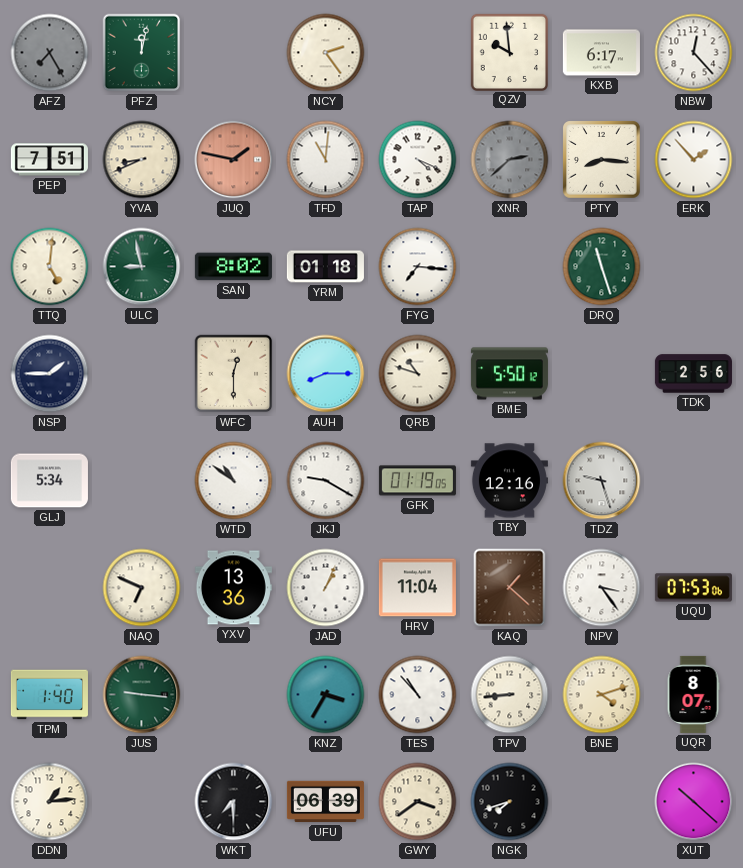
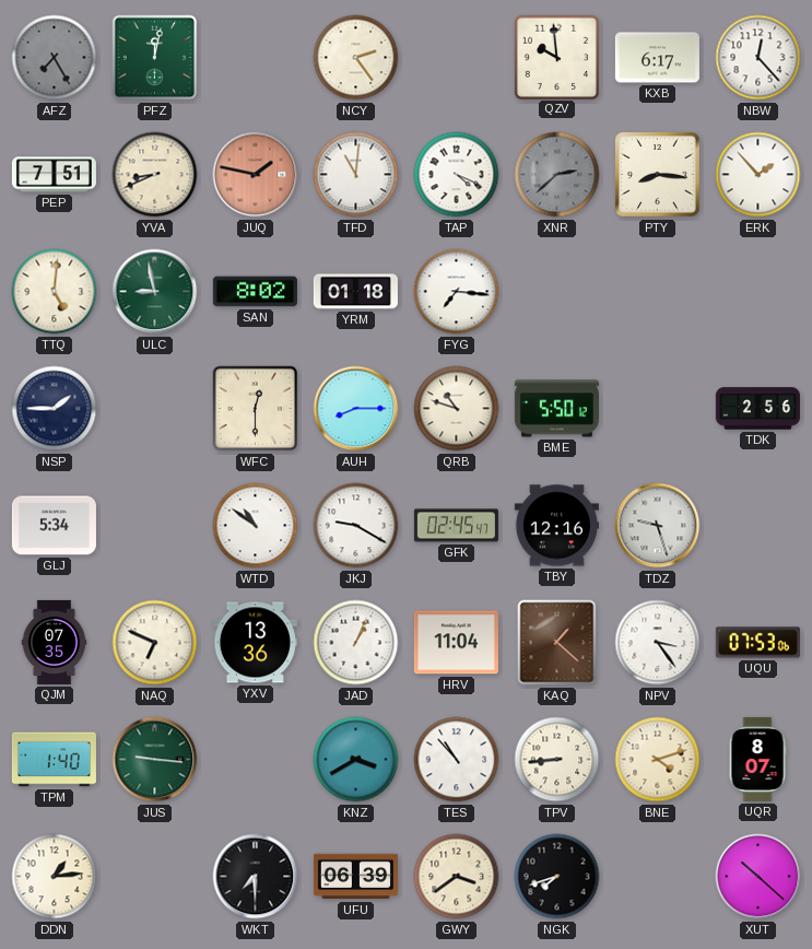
DRQ: 11:27 -> none
GFK: 01:19 -> 02:45
QJM: none -> 07:35
KNZ: 3:35 -> 3:40
